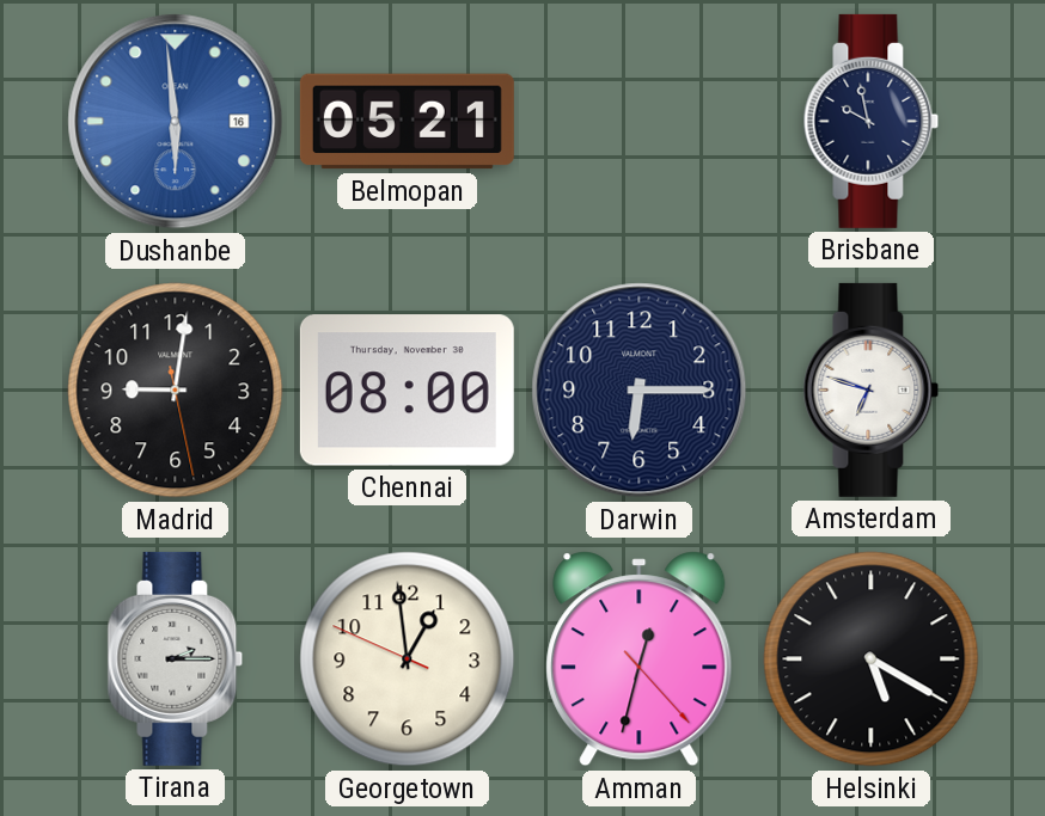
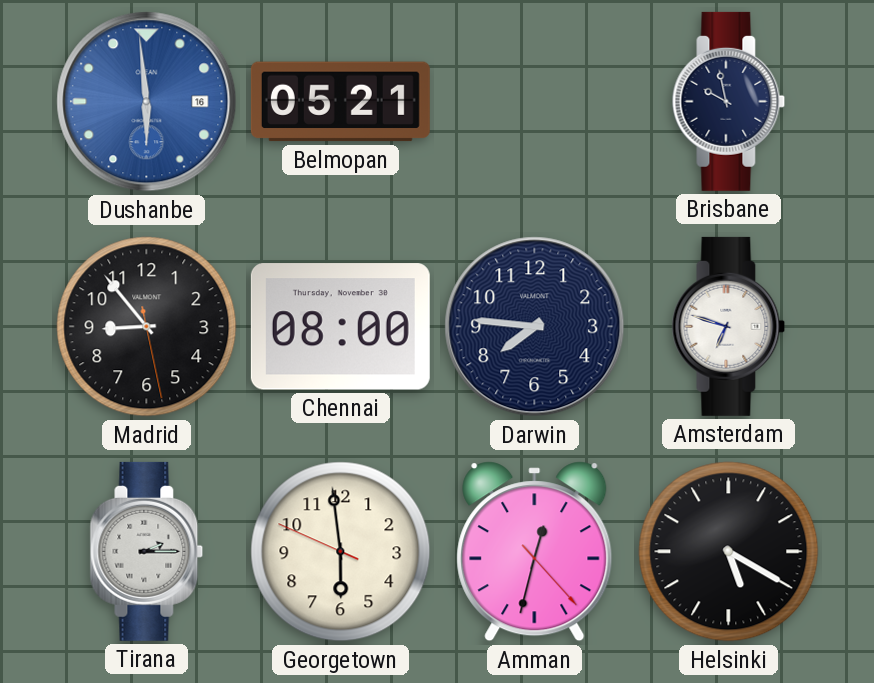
Madrid: 9:01 -> 8:53
Darwin: 6:15 -> 7:46
Georgetown: 12:58 -> 5:58
